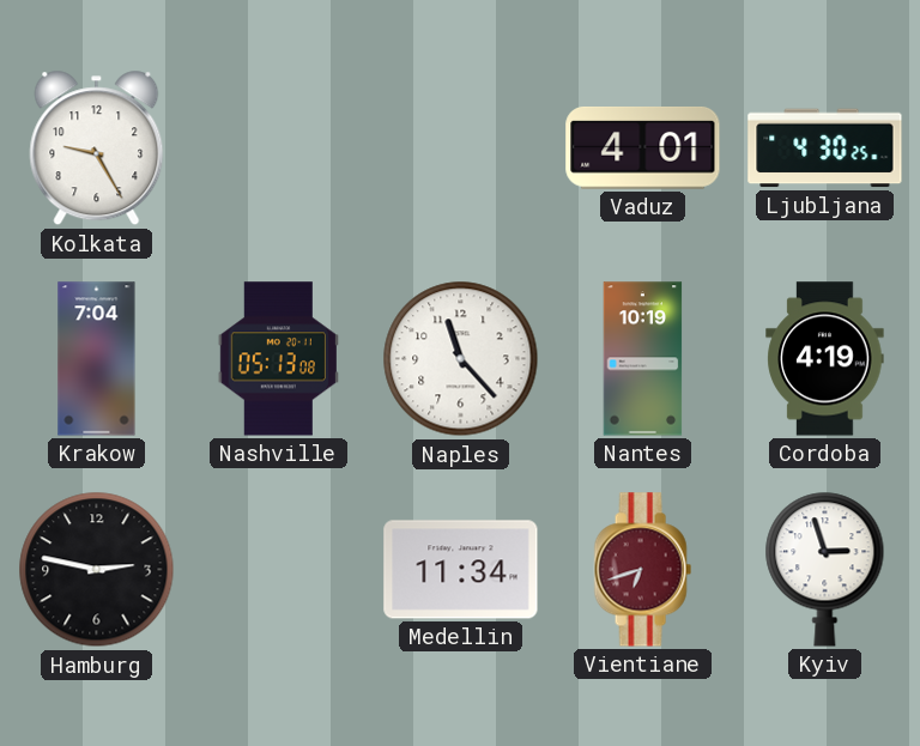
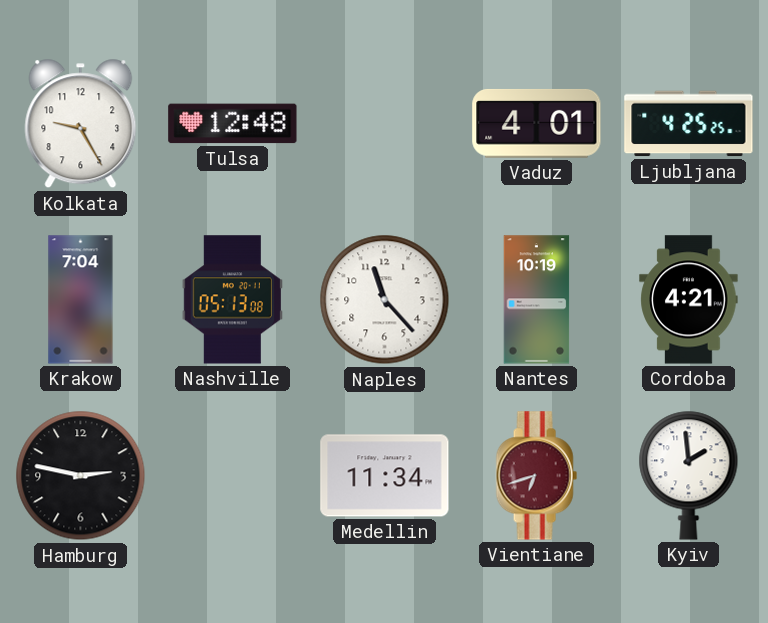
Tulsa: none -> 12:48
Ljubljana: 4:30 -> 4:25
Cordoba: 4:19 -> 4:21
Kyiv: 2:57 -> 1:59
